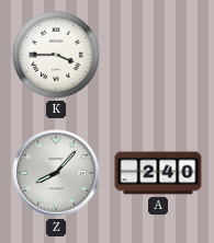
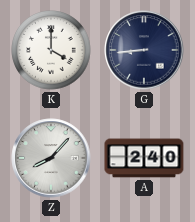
K: 3:45 -> 4:00
G: none -> 8:44
